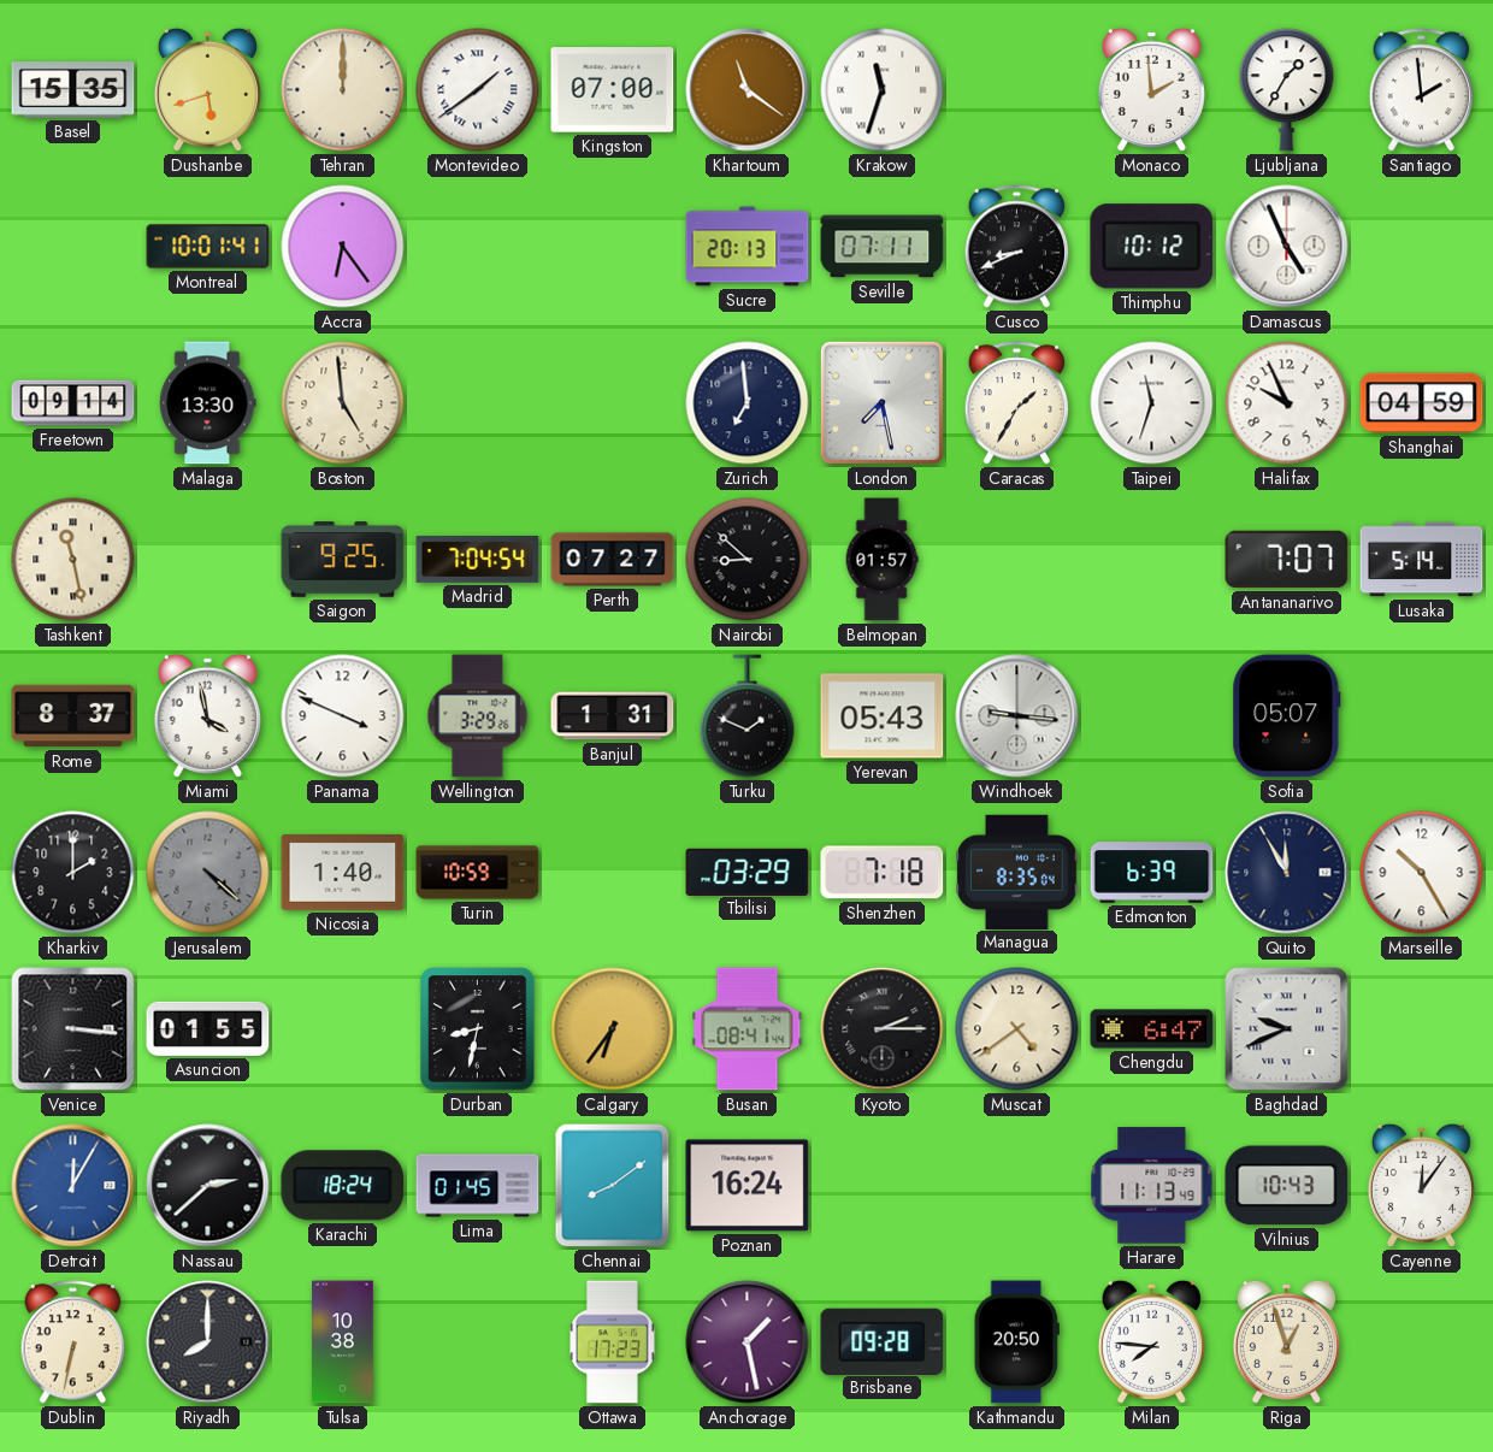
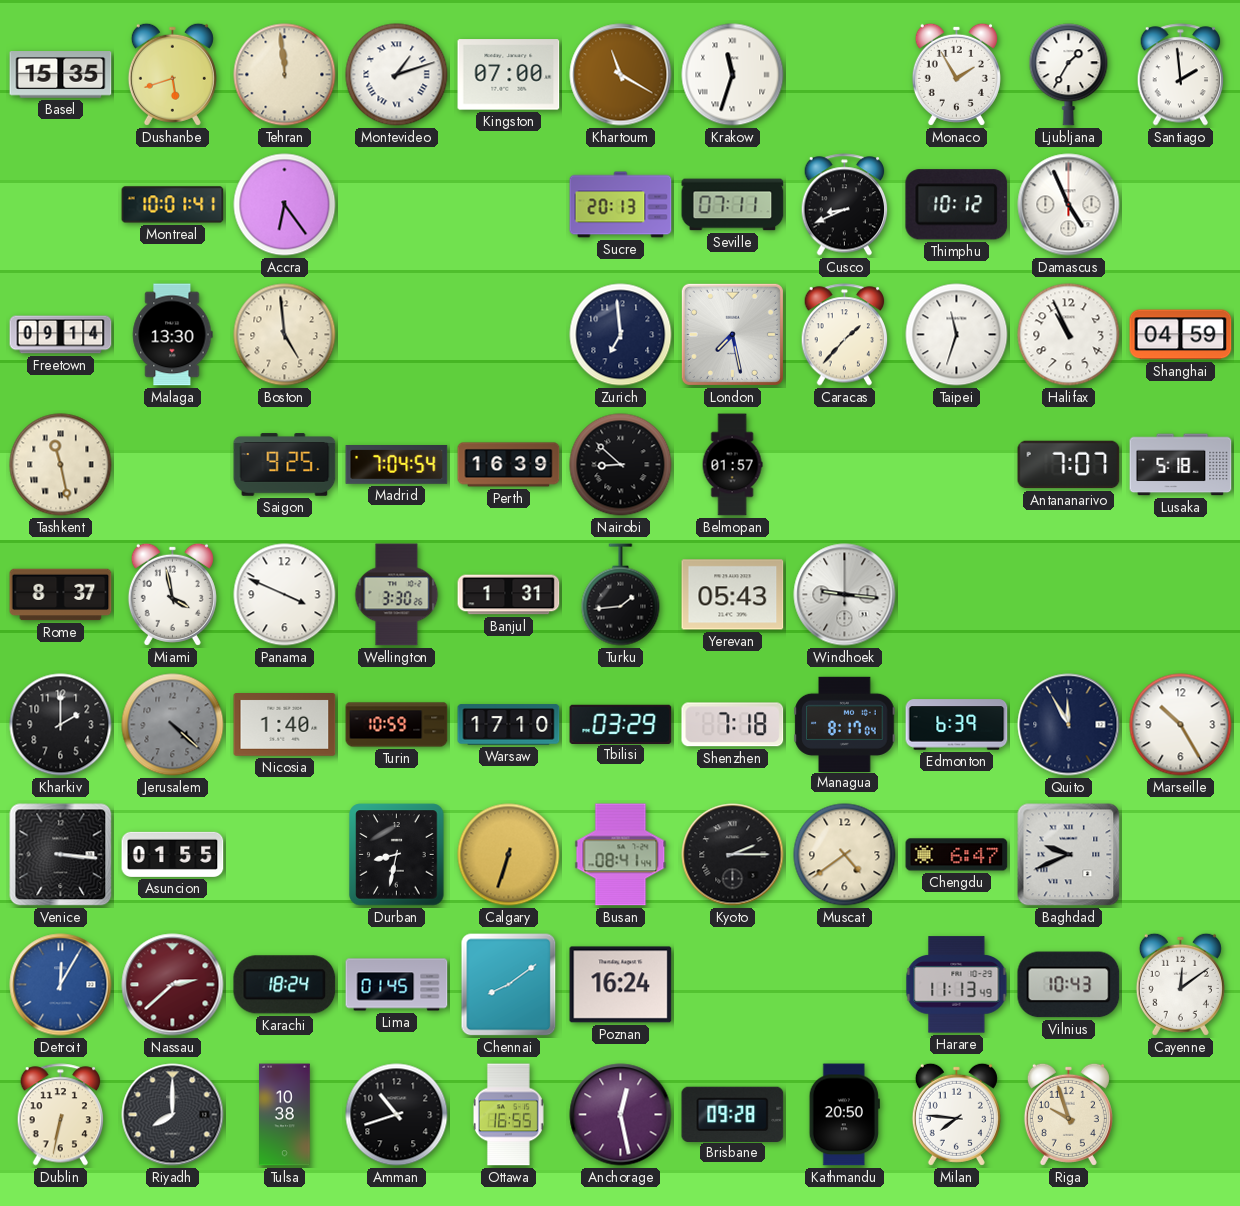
Tehran: 12:00 -> 11:59
Montevideo: 1:39 -> 1:12
Khartoum: 11:21 -> 11:20
Monaco: 1:59 -> 1:55
Caracas: 1:35 -> 1:37
Halifax: 9:56 -> 10:56
Perth: 07:27 -> 16:39
Lusaka: 5:14 -> 5:18
Wellington: 3:29 -> 3:30
Turku: 1:49 -> 1:44
Sofia: 05:07 -> none
Warsaw: none -> 17:10
Managua: 8:35 -> 8:17
Calgary: 6:36 -> 6:33
Nassau dial: black -> burgundy
Cayenne: 12:06 -> 12:09
Amman: none -> 10:42
Ottawa: 17:23 -> 16:55
Anchorage: 1:28 -> 12:28
Riga: 12:57 -> 9:57
